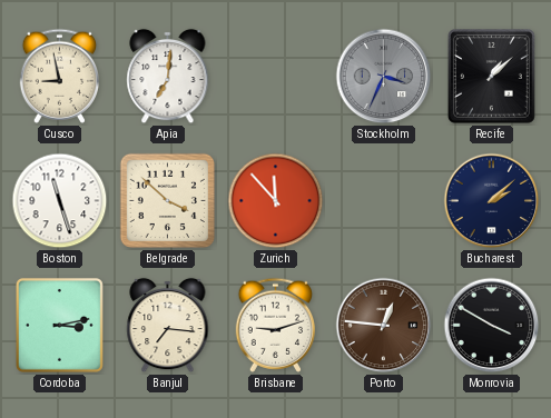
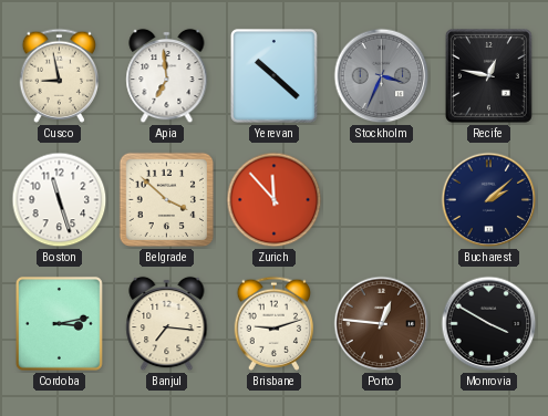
Apia: 7:01 -> 6:59
Yerevan: none -> 10:22
Recife: 1:08 -> 12:47
